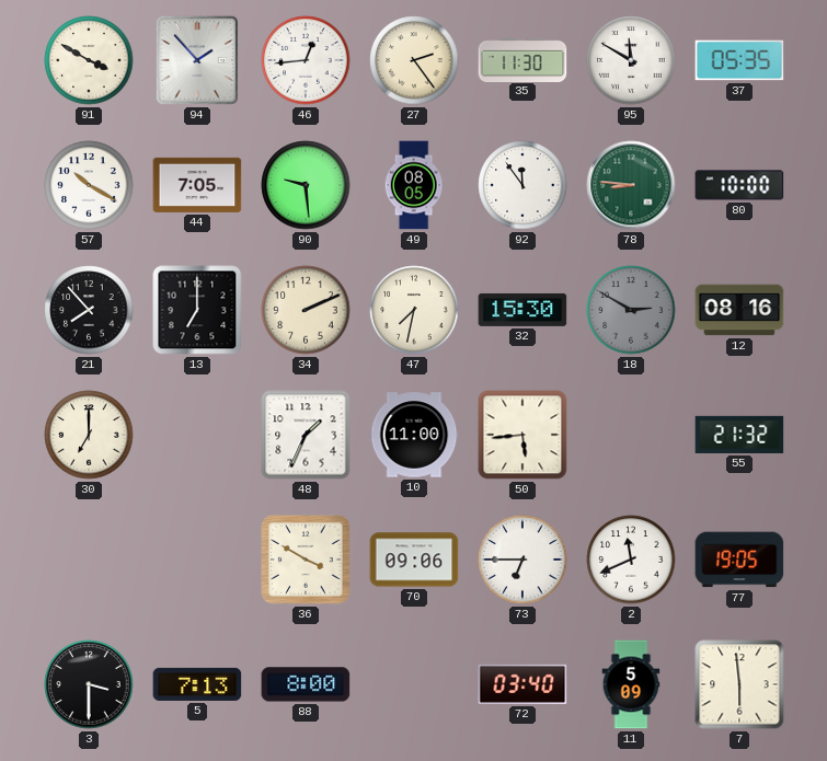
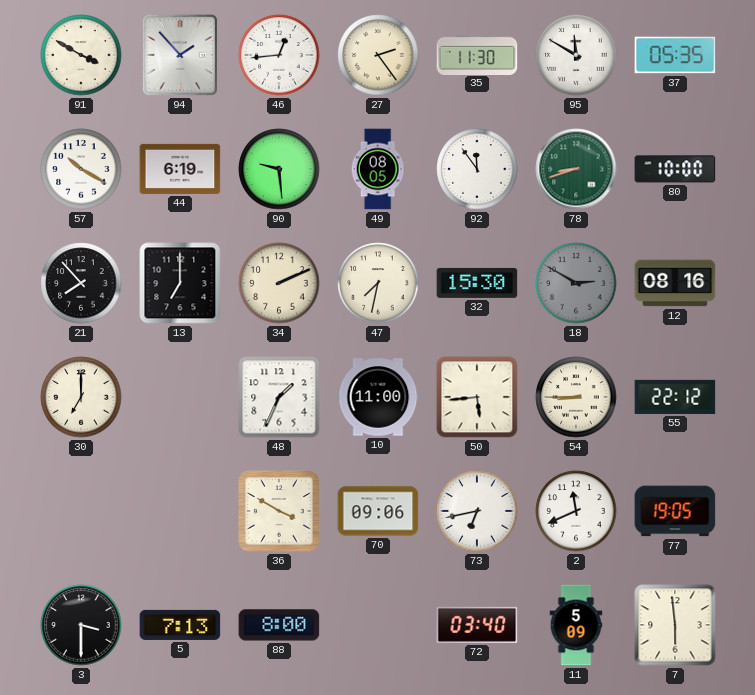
44: 7:05 -> 6:19
78: 8:46 -> 8:42
54: none -> 8:45
55: 21:32 -> 22:12
73: 6:45 -> 6:43
